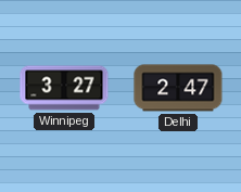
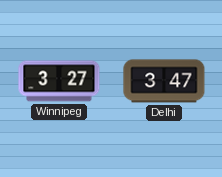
Delhi: 2:47 -> 3:47
